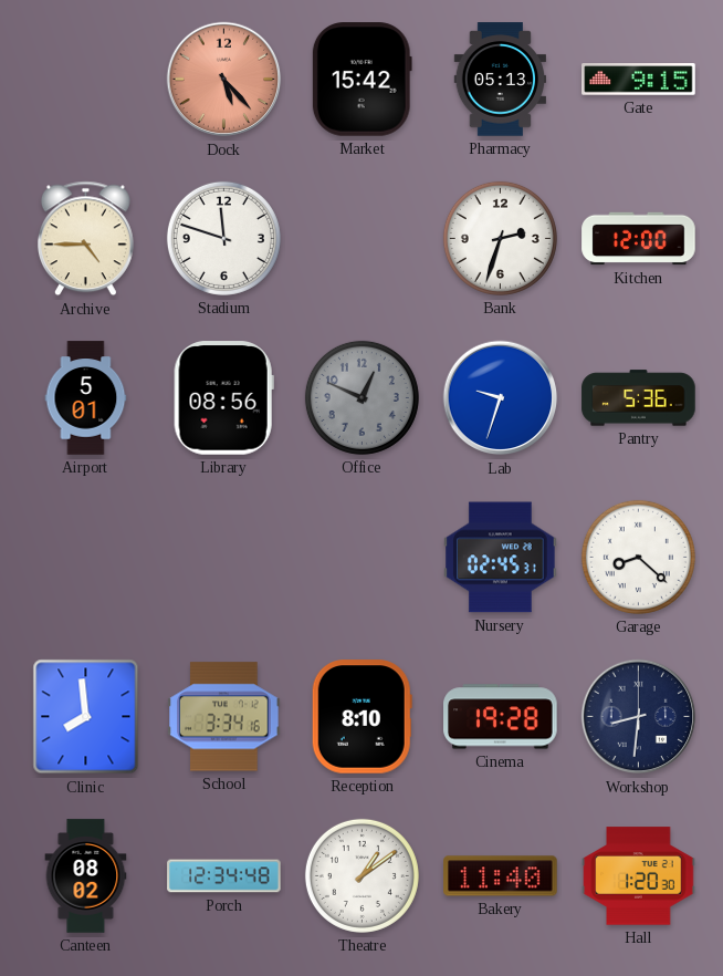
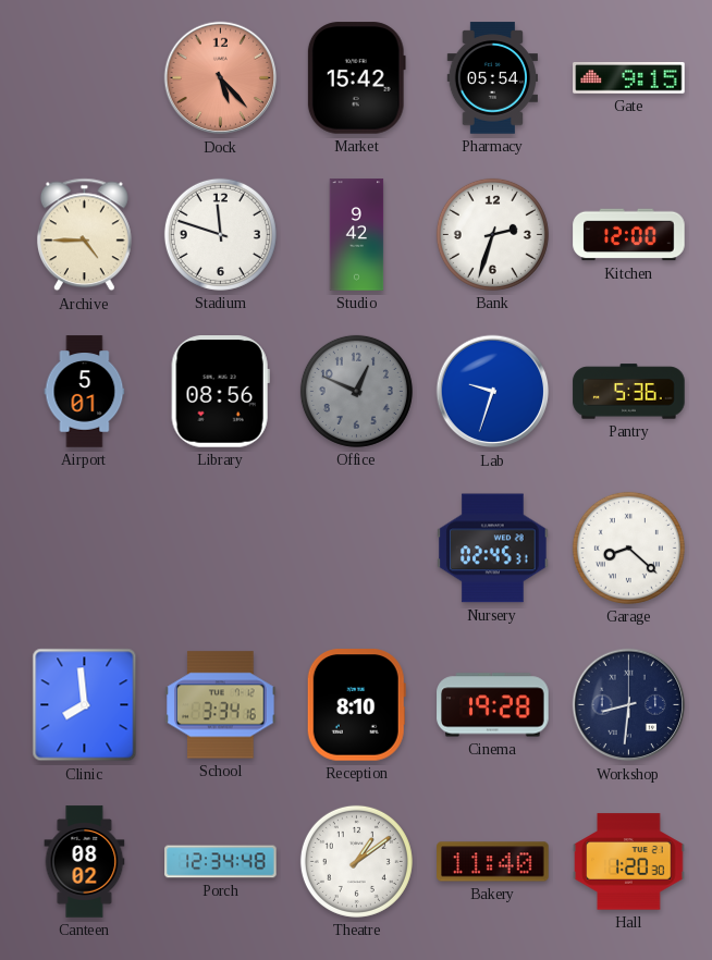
Pharmacy: 05:13 -> 05:54
Studio: none -> 9:42
